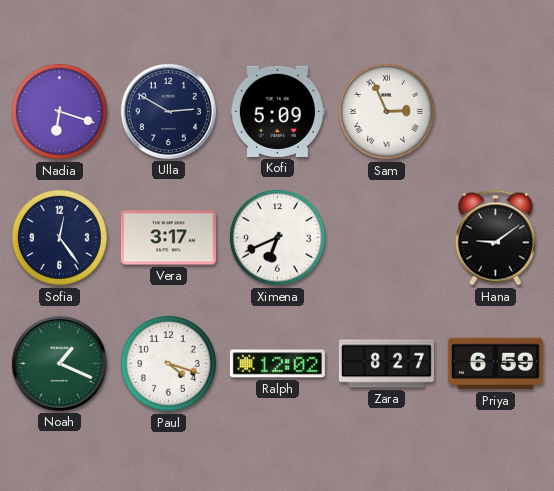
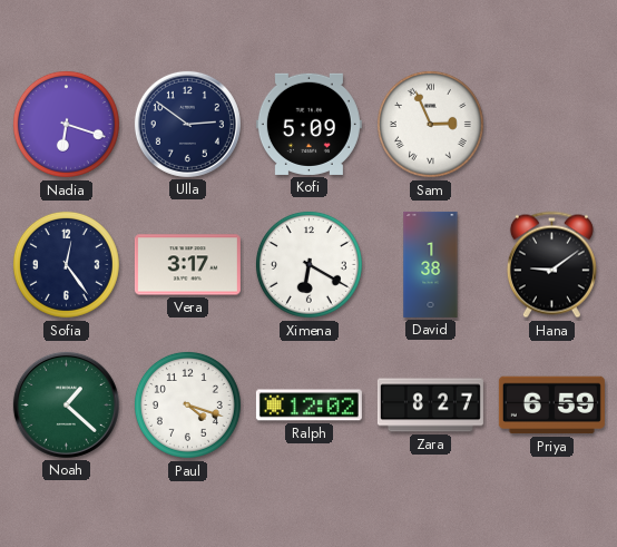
Ulla: 2:50 -> 2:51
Ximena: 6:41 -> 6:20
David: none -> 1:38
Noah: 1:19 -> 1:22
